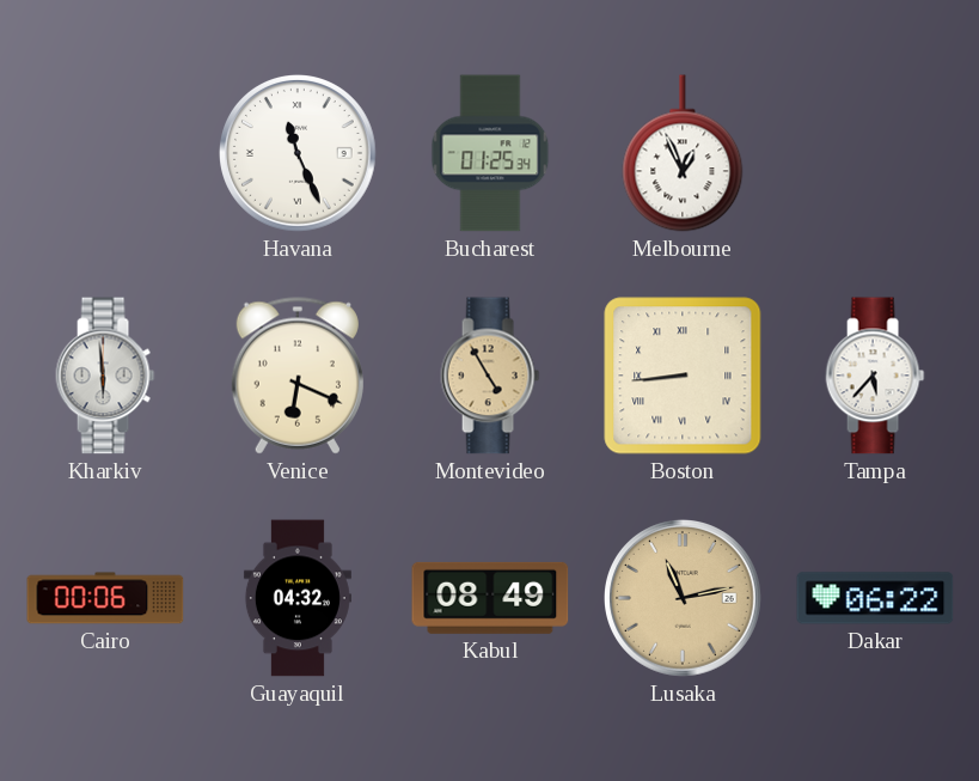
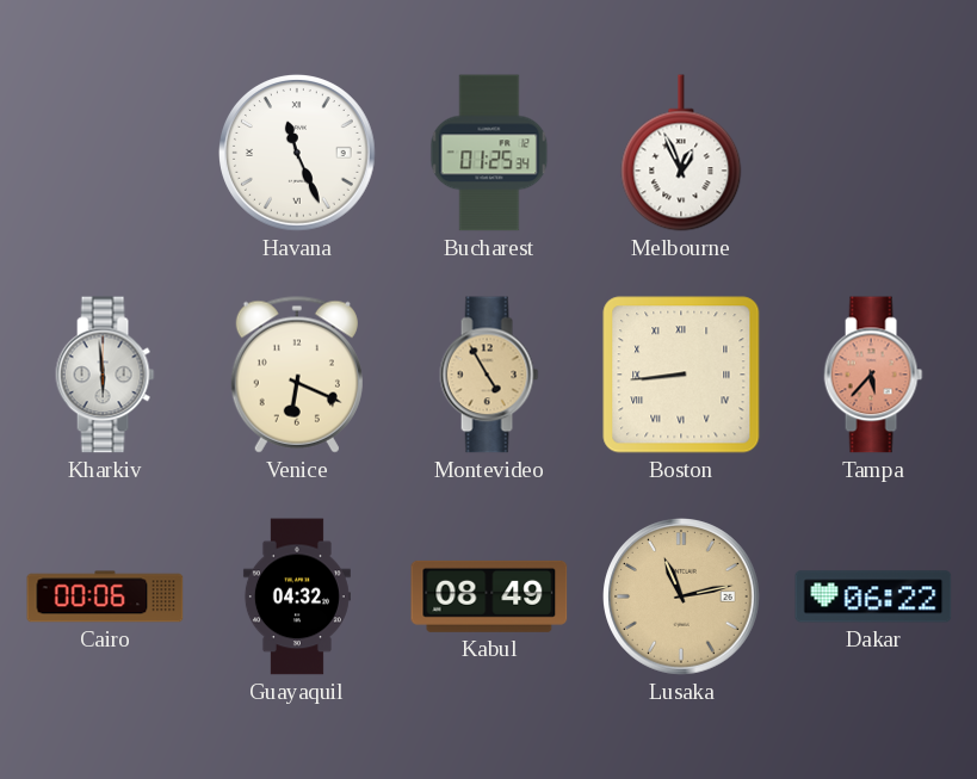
Tampa dial: white -> salmon
